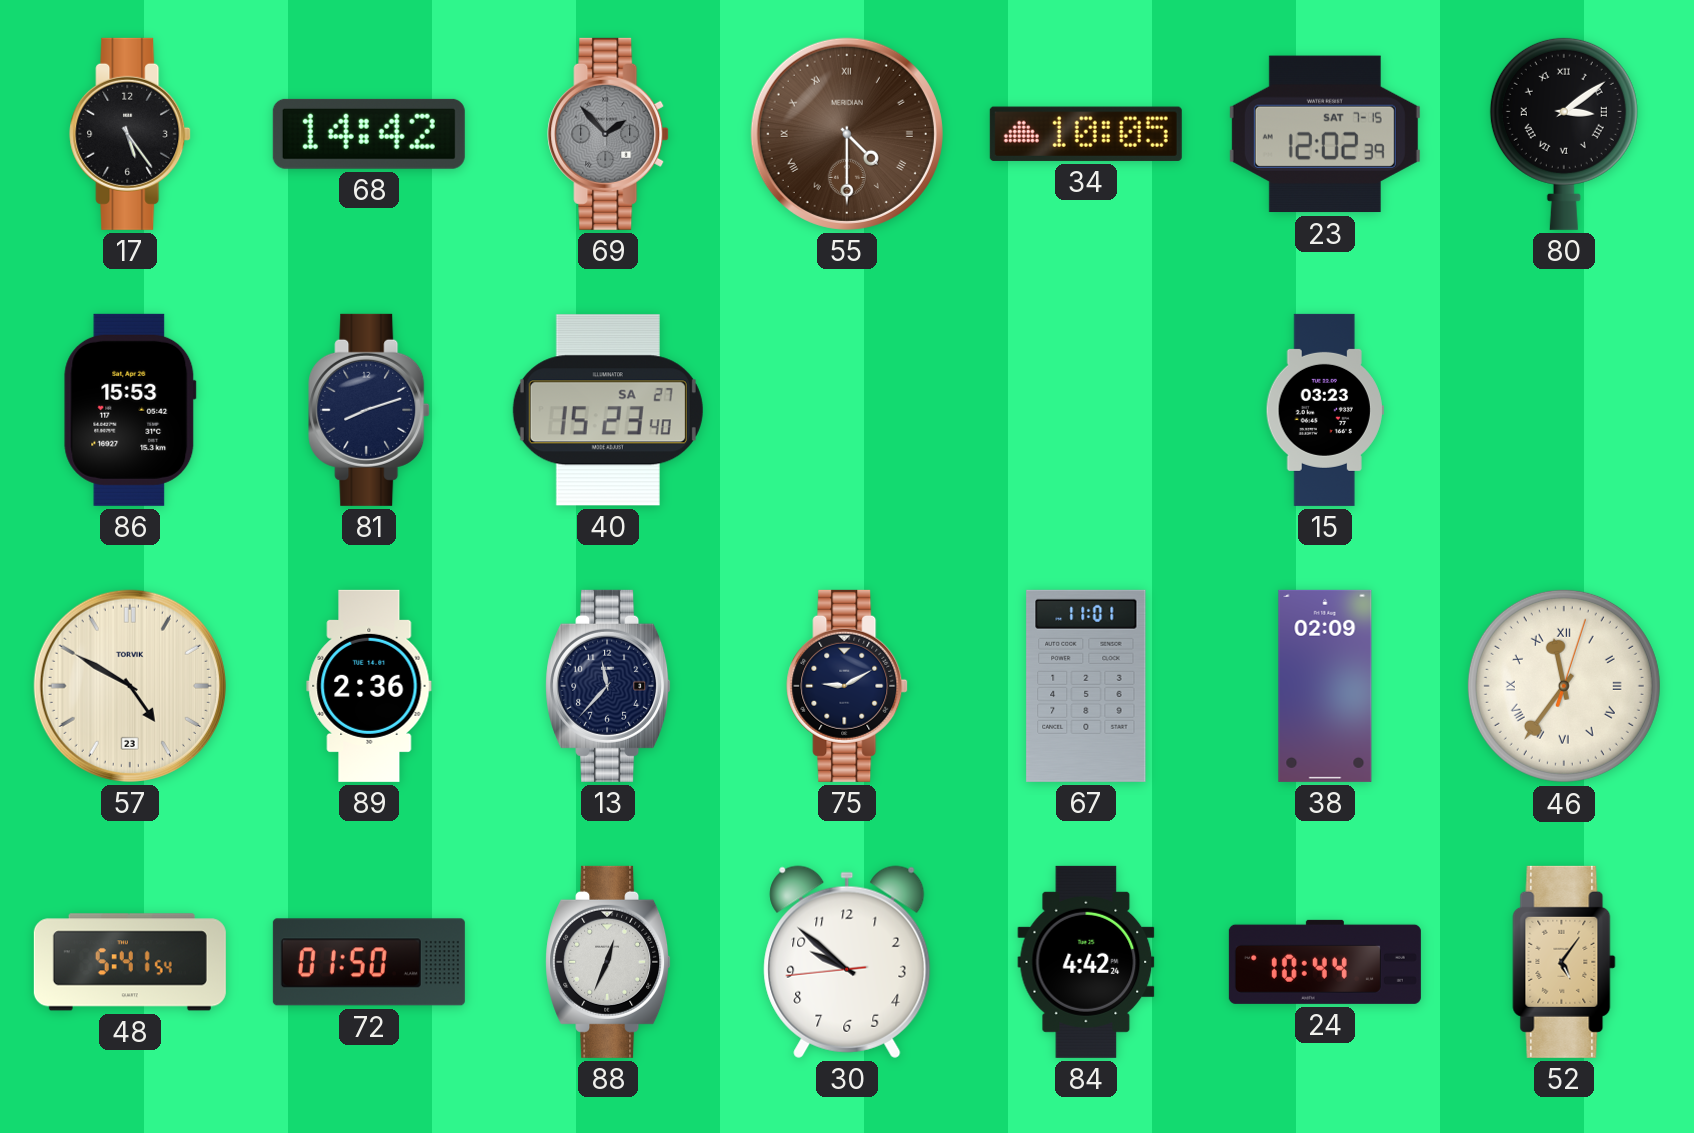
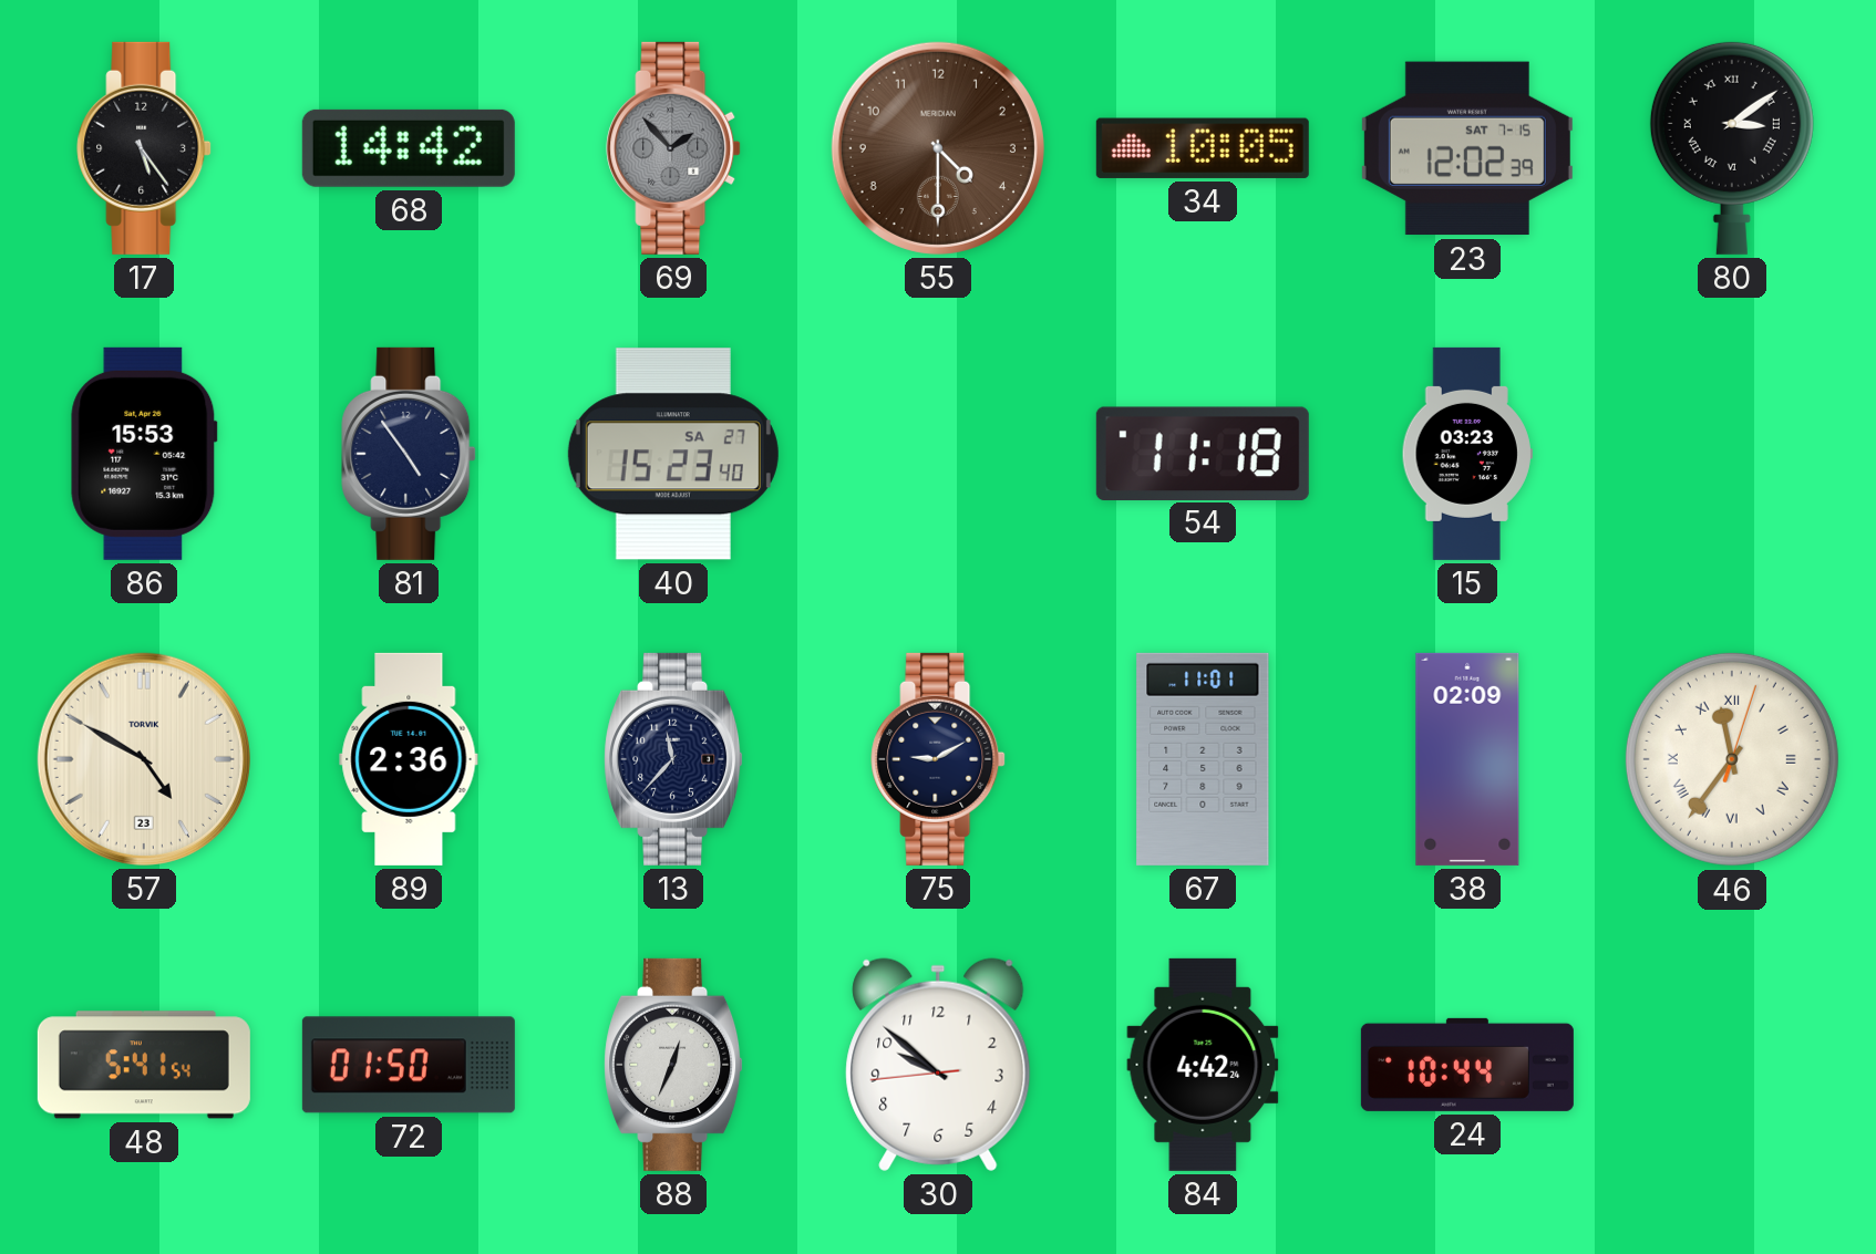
55 numerals: Roman -> Arabic
81: 8:12 -> 4:54
54: none -> 11:18
52: 5:06 -> none
